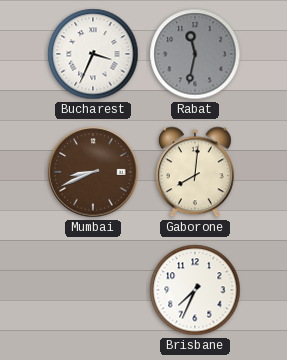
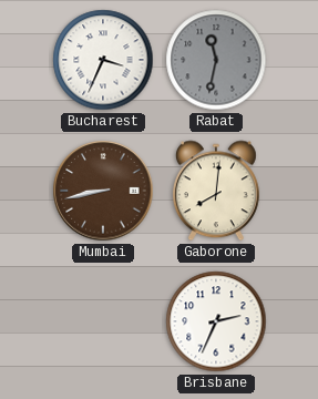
Mumbai: 8:41 -> 8:43
Brisbane: 7:34 -> 2:34
